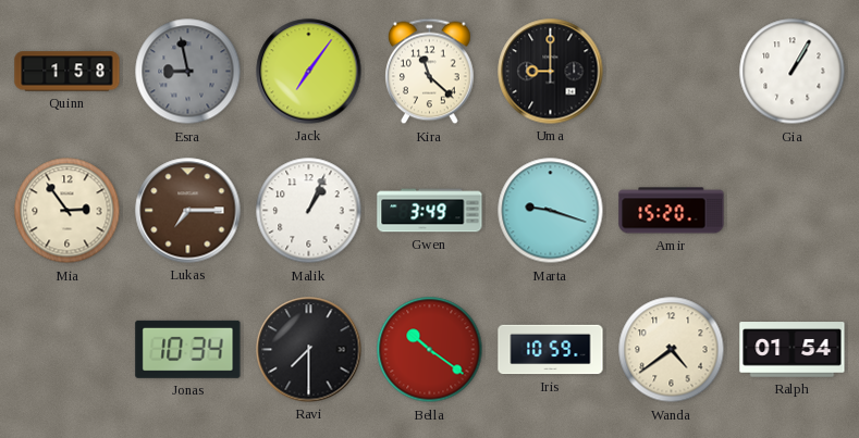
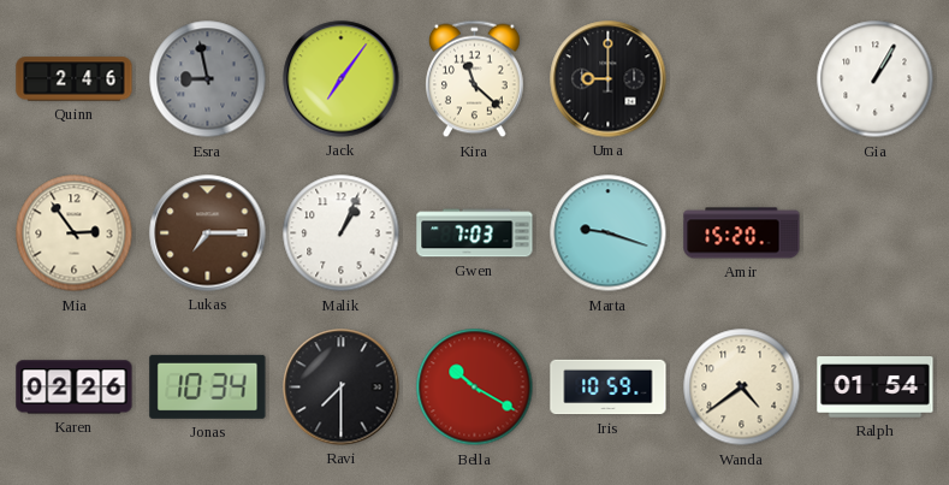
Quinn: 1:58 -> 2:46
Gwen: 3:49 -> 7:03
Karen: none -> 02:26
Bella: 10:21 -> 10:20
